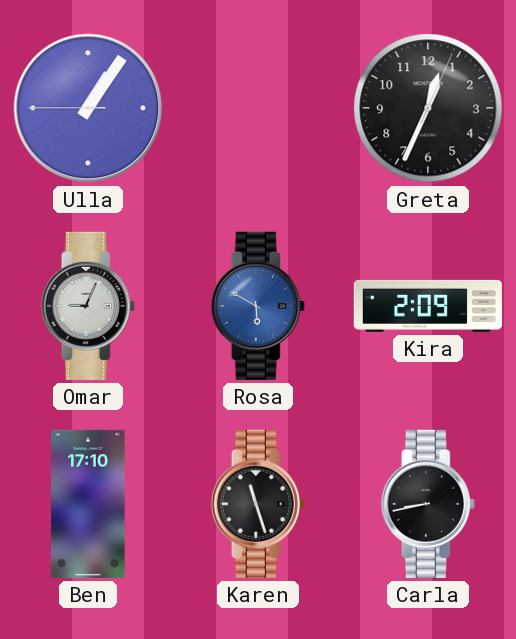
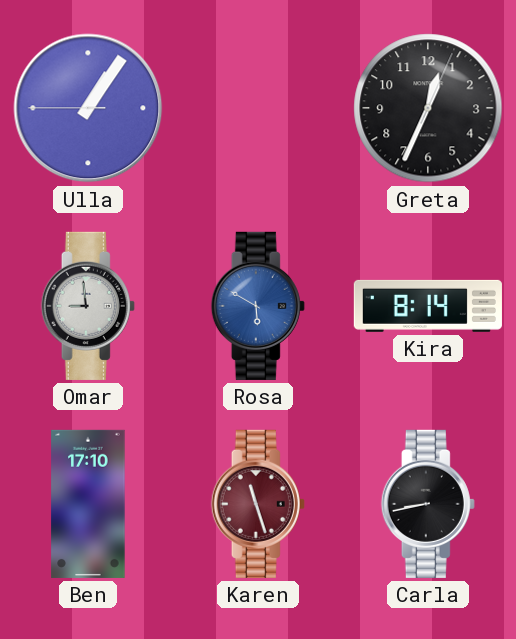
Omar: 9:04 -> 8:59
Kira: 2:09 -> 8:14
Karen dial: black -> burgundy
